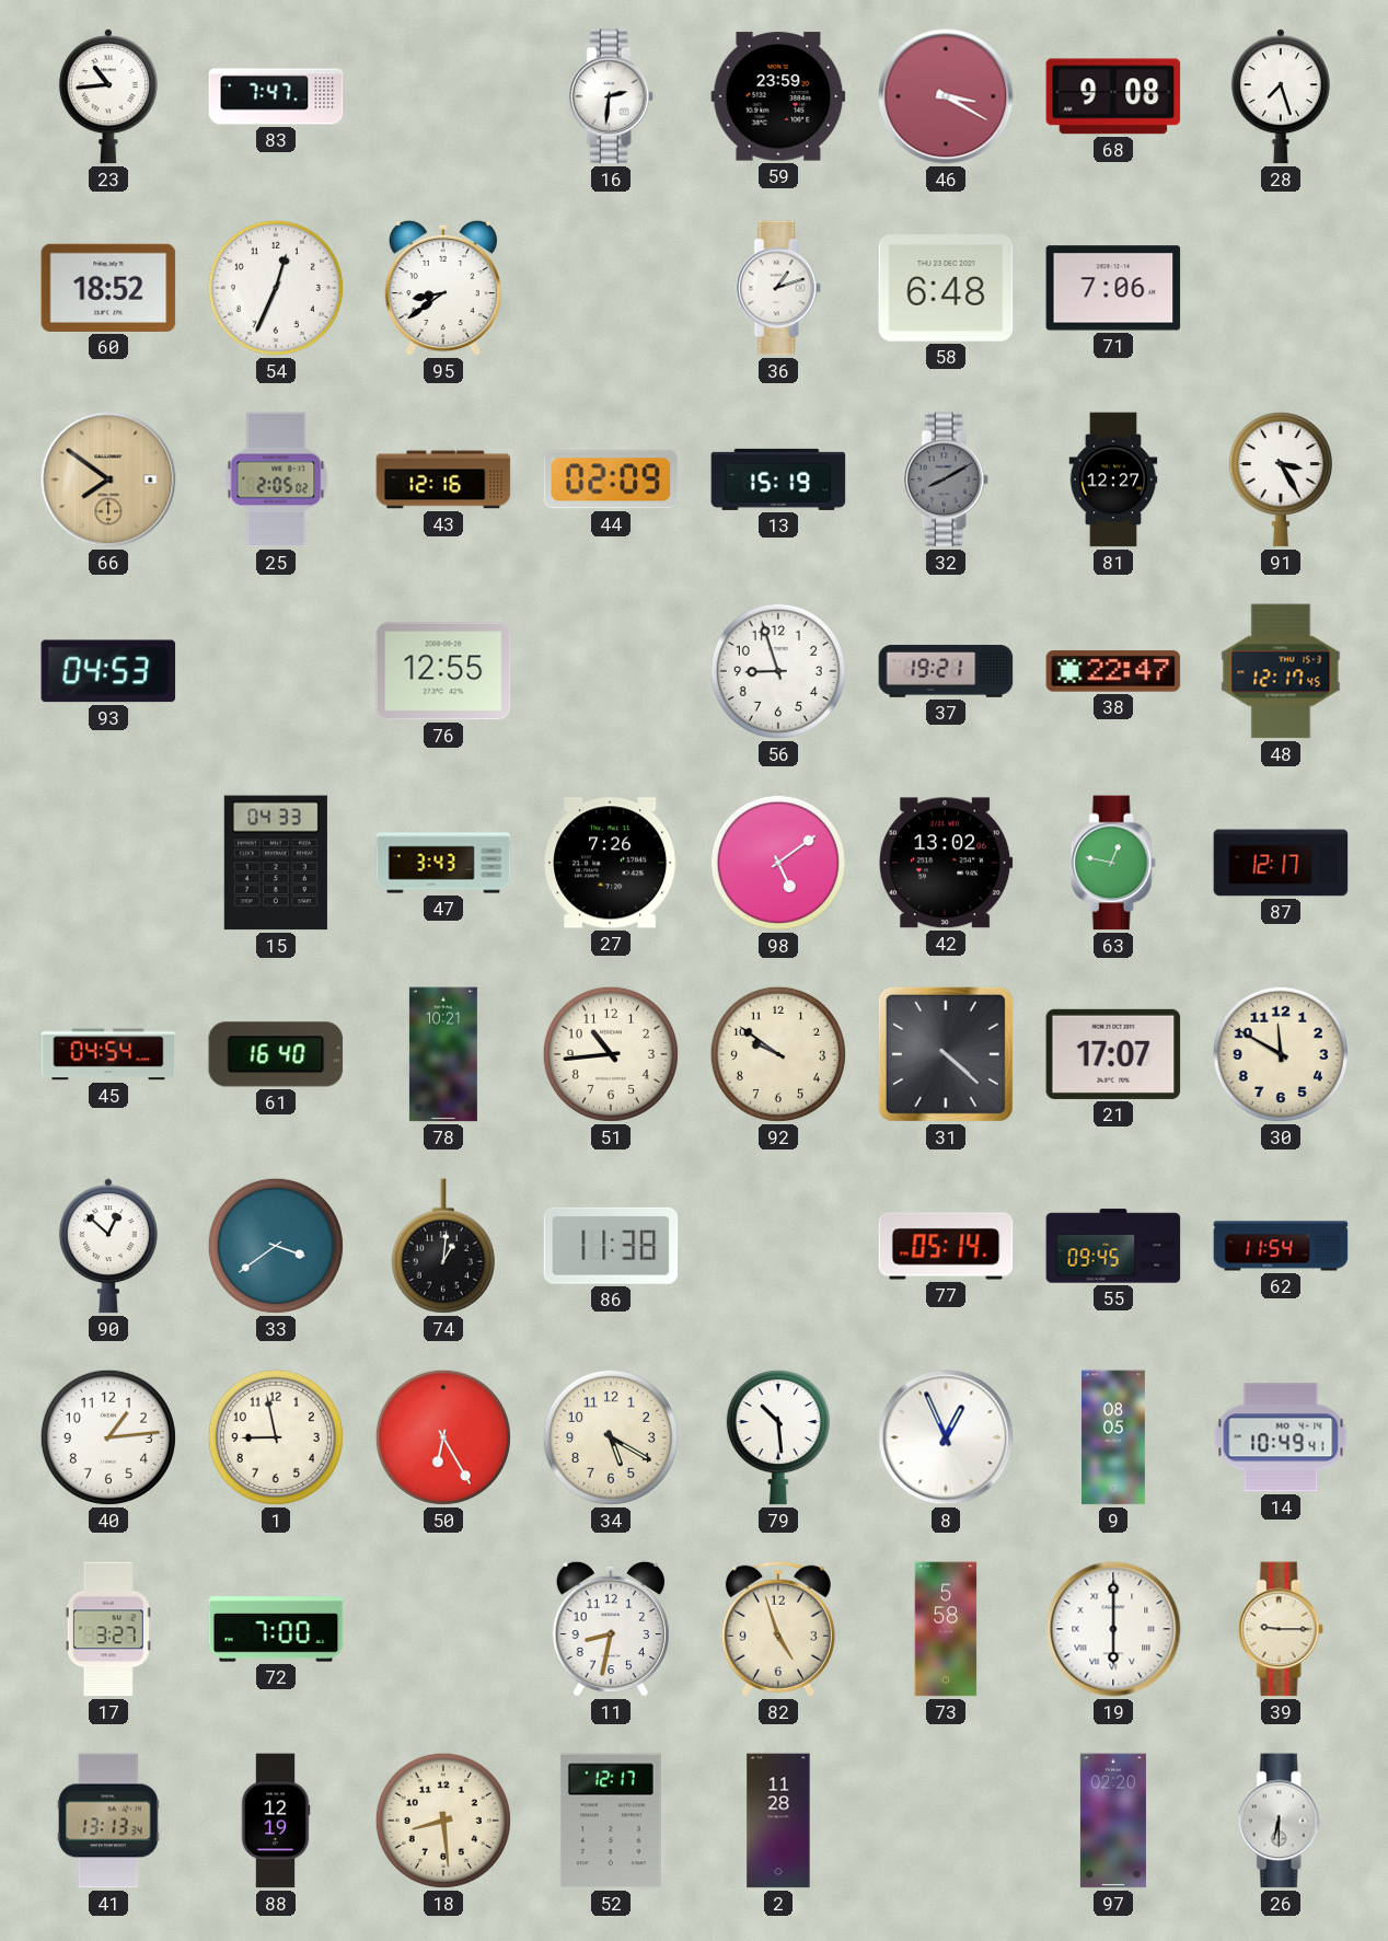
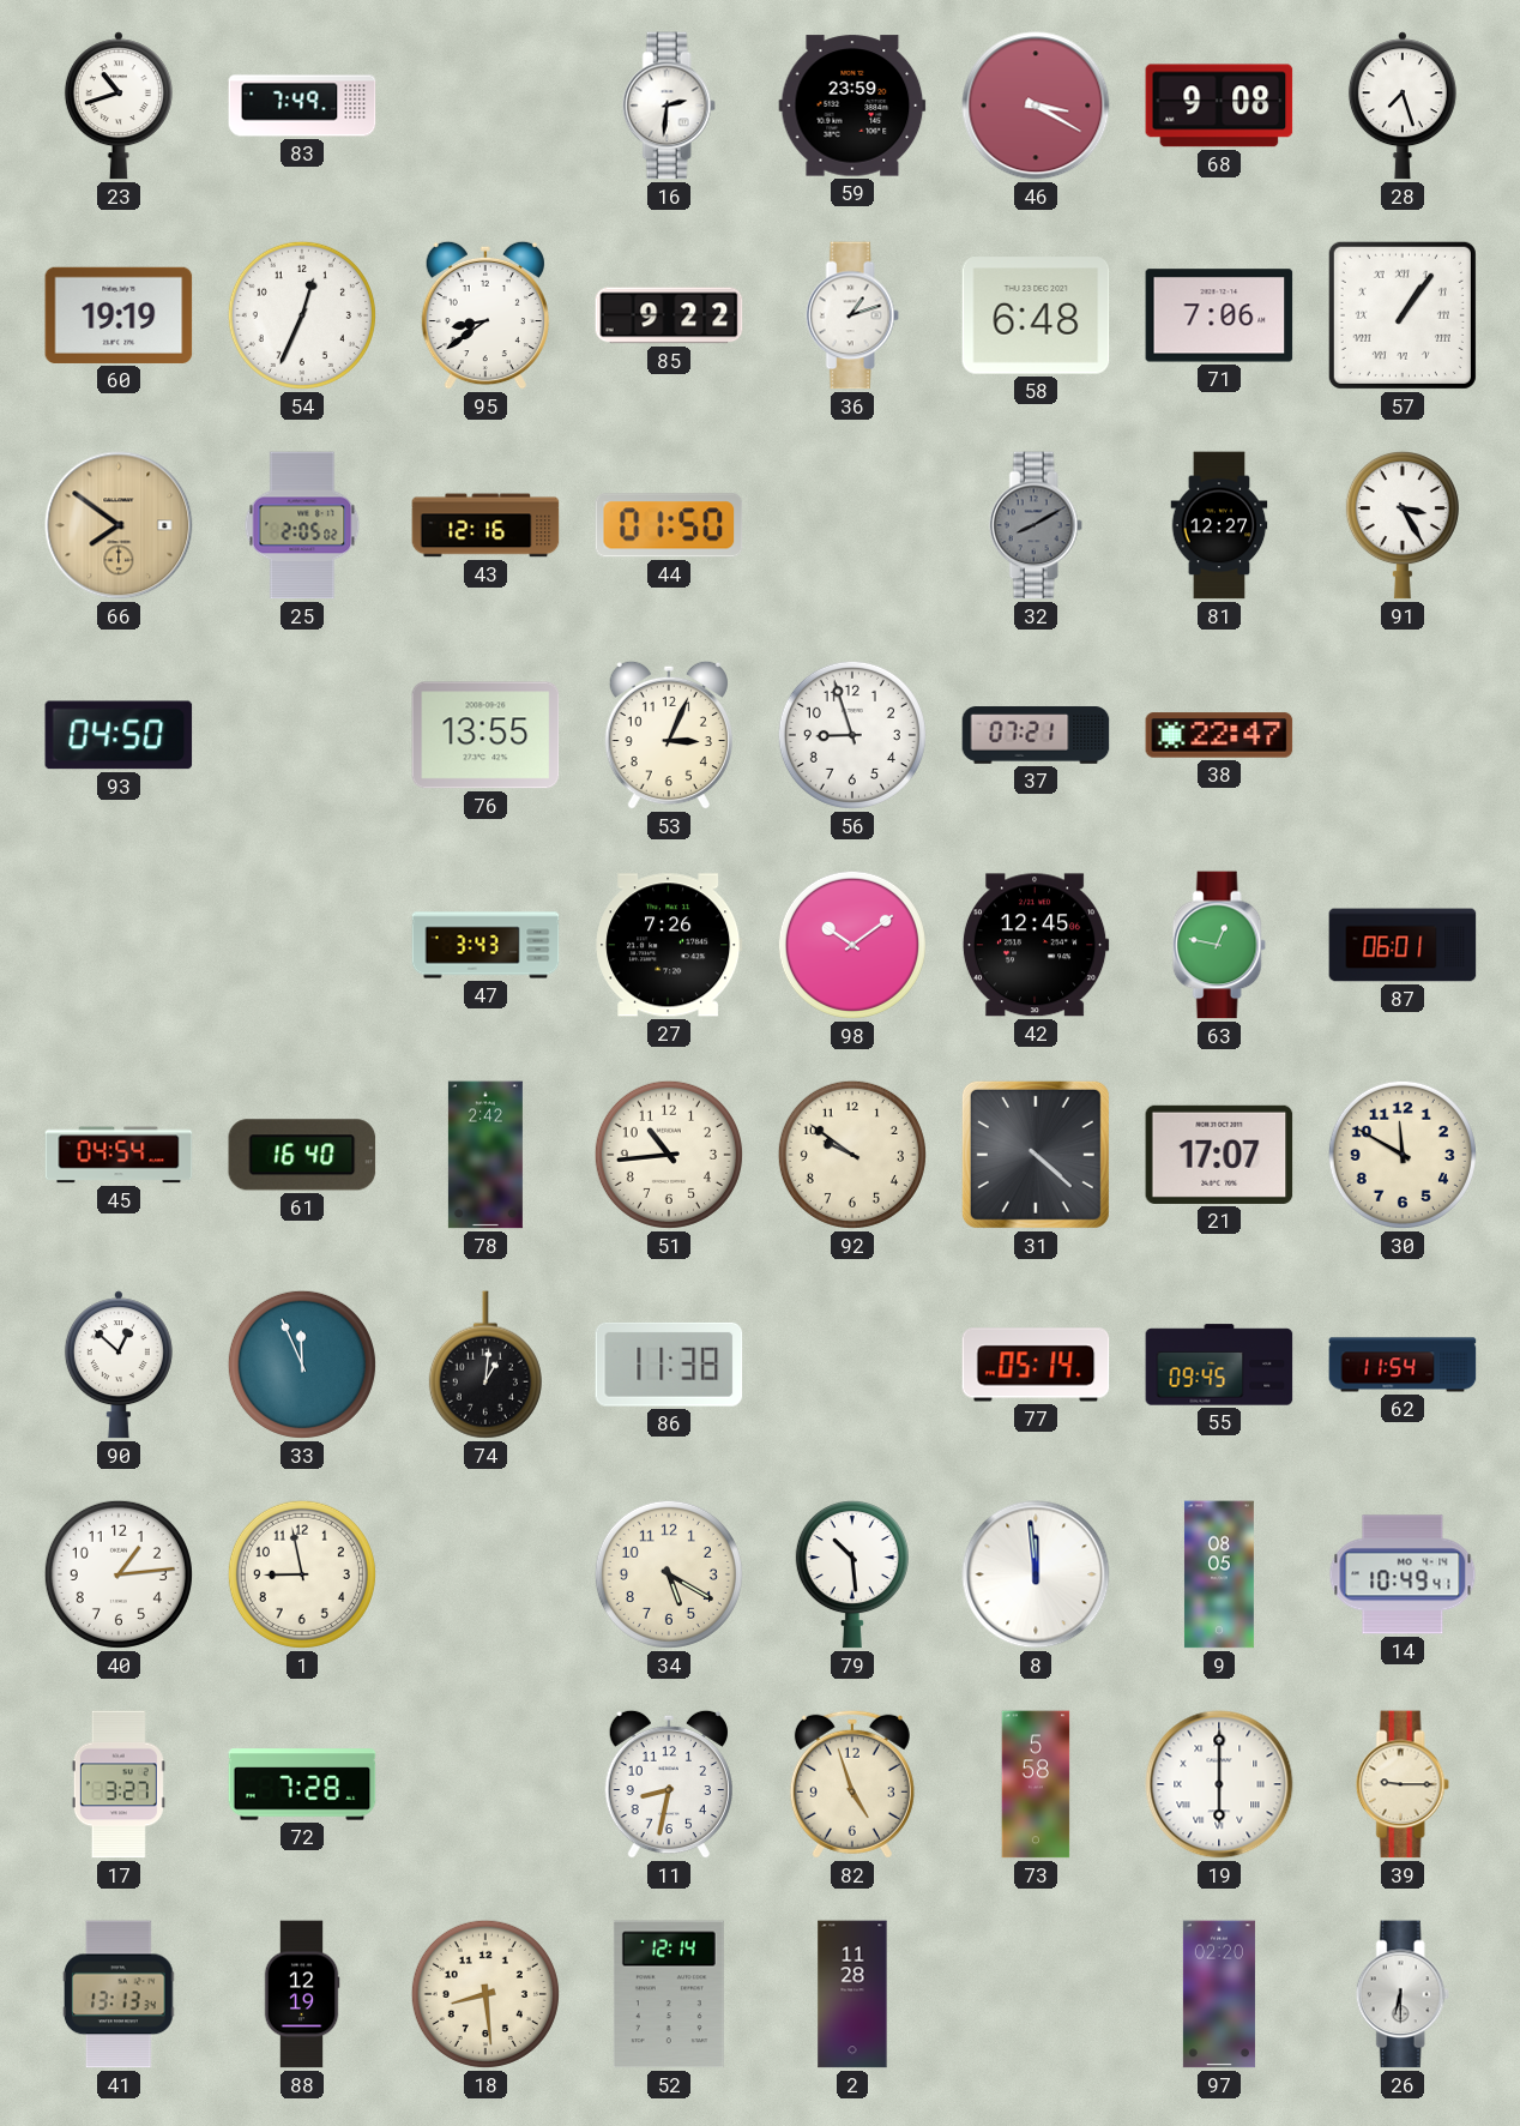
23: 10:44 -> 10:42
83: 7:47 -> 7:49
60: 18:52 -> 19:19
85: none -> 9:22
57: none -> 1:06
44: 02:09 -> 01:50
13: 15:19 -> none
93: 04:53 -> 04:50
76: 12:55 -> 13:55
53: none -> 3:04
37: 19:21 -> 07:21
48: 12:17 -> none
15: 04:33 -> none
98: 5:09 -> 10:09
42: 13:02 -> 12:45
87: 12:17 -> 06:01
78: 10:21 -> 2:42
33: 3:39 -> 11:56
50: 6:25 -> none
8: 12:56 -> 11:59
72: 7:00 -> 7:28
52: 12:17 -> 12:14
